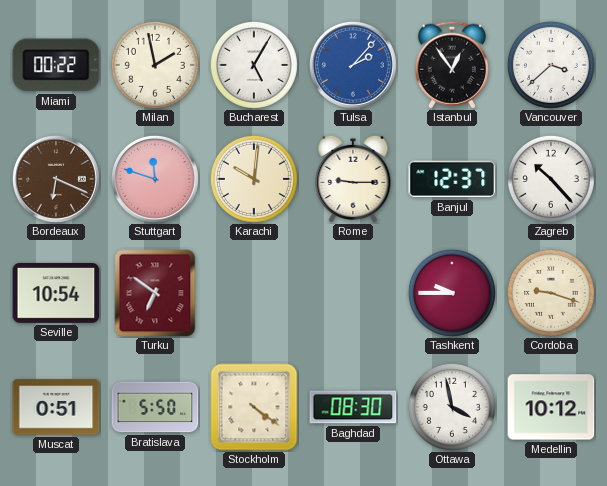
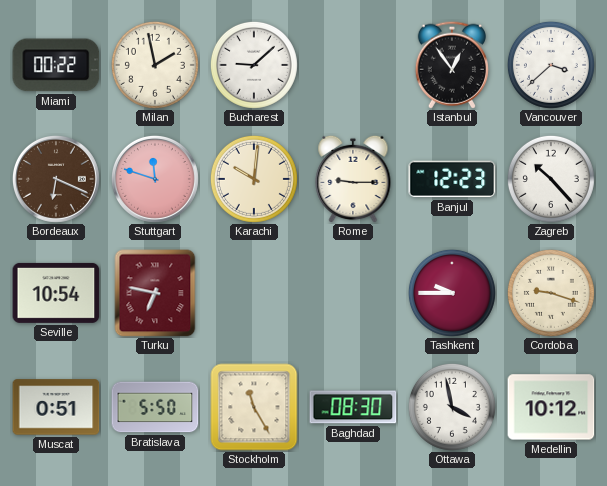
Bucharest: 5:05 -> 9:08
Tulsa: 2:07 -> none
Banjul: 12:37 -> 12:23
Turku: 6:51 -> 6:47
Stockholm: 4:21 -> 11:25
